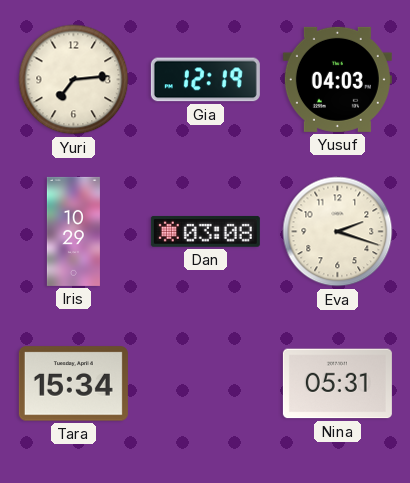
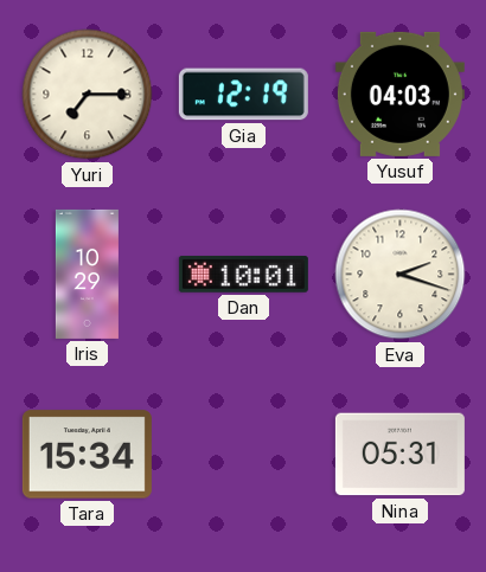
Yuri: 7:14 -> 7:15
Dan: 03:08 -> 10:01
